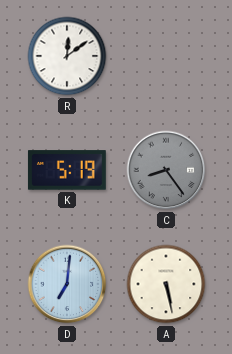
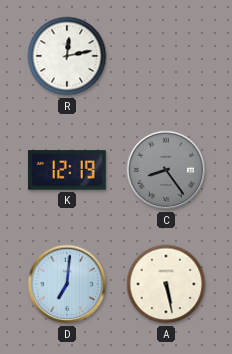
R: 12:09 -> 12:13
K: 5:19 -> 12:19
